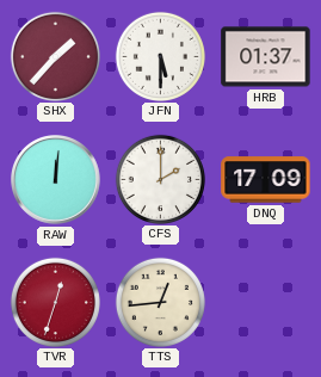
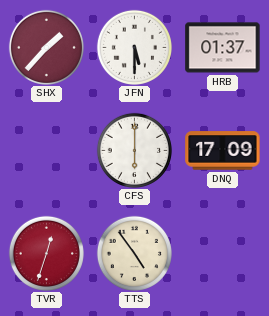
RAW: 12:01 -> none
CFS: 2:00 -> 6:00
TTS: 12:44 -> 4:54
